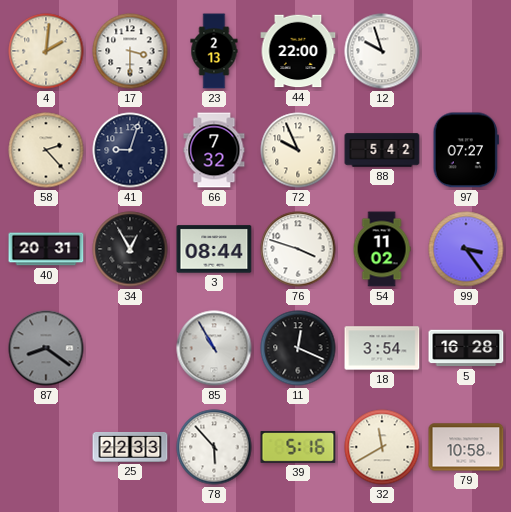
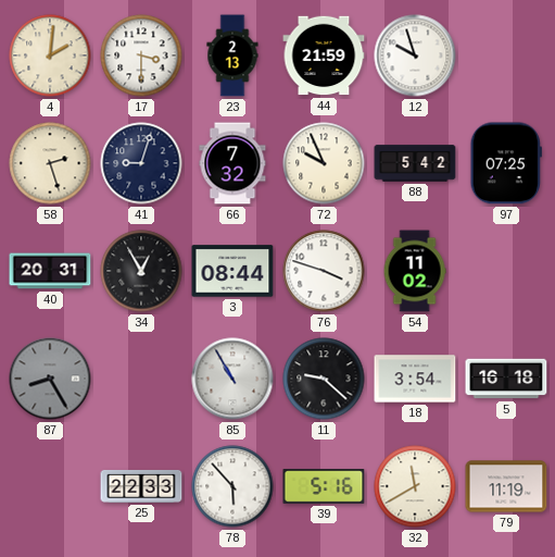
44: 22:00 -> 21:59
58: 2:23 -> 2:27
97: 07:27 -> 07:25
99: 3:24 -> none
87: 8:21 -> 8:25
11: 12:19 -> 9:22
5: 16:28 -> 16:18
79: 10:58 -> 11:19
